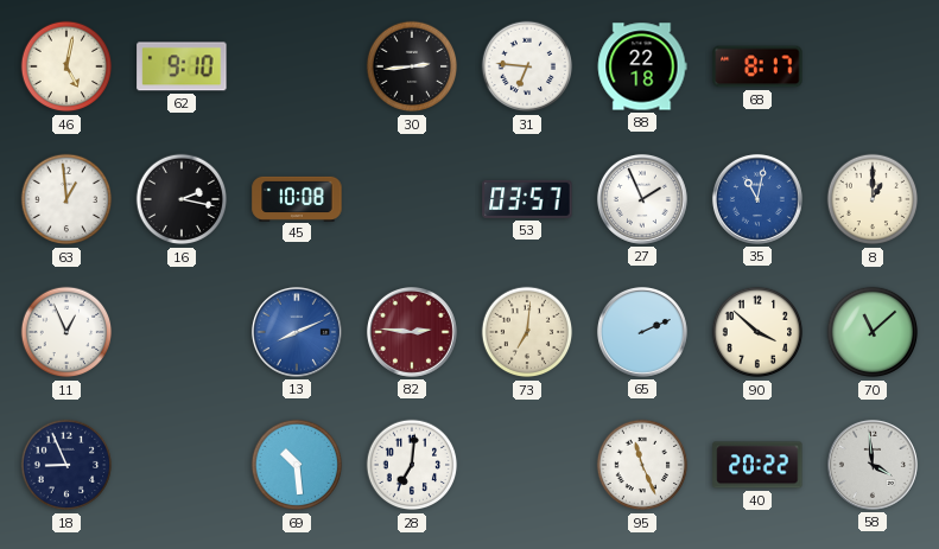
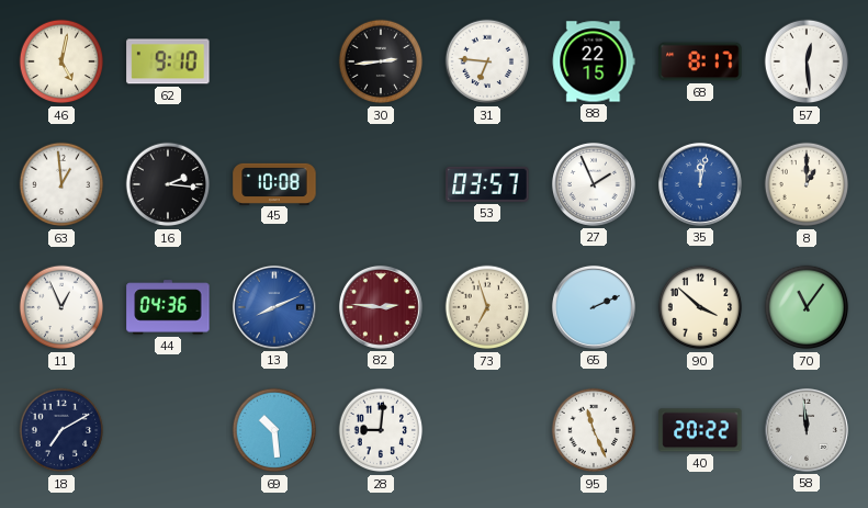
88: 22:18 -> 22:15
57: none -> 12:29
16: 2:17 -> 2:16
35: 11:02 -> 12:02
44: none -> 04:36
73: 7:01 -> 6:57
70: 11:08 -> 11:06
18: 8:56 -> 7:10
28: 7:01 -> 9:01
58: 3:59 -> 11:59
